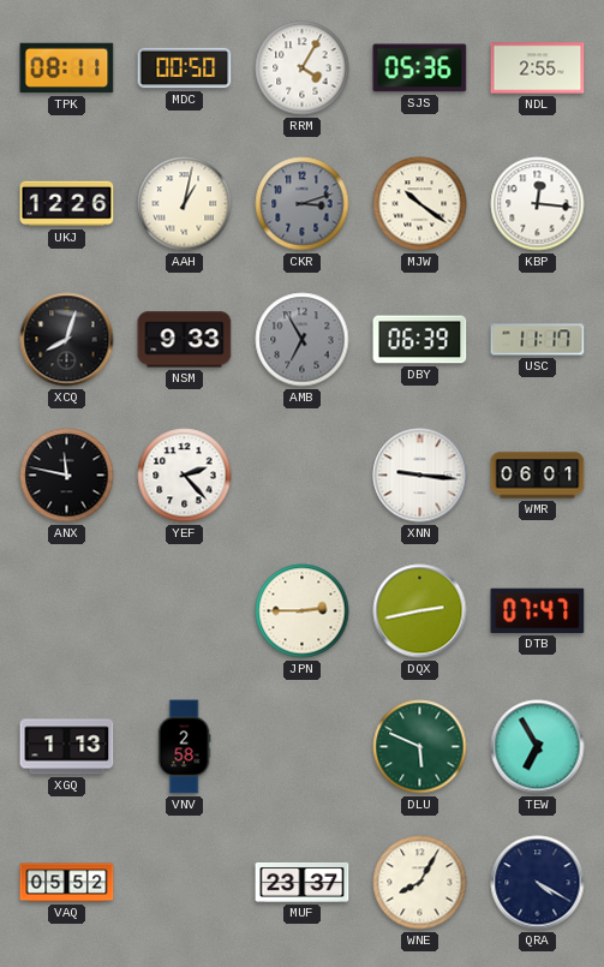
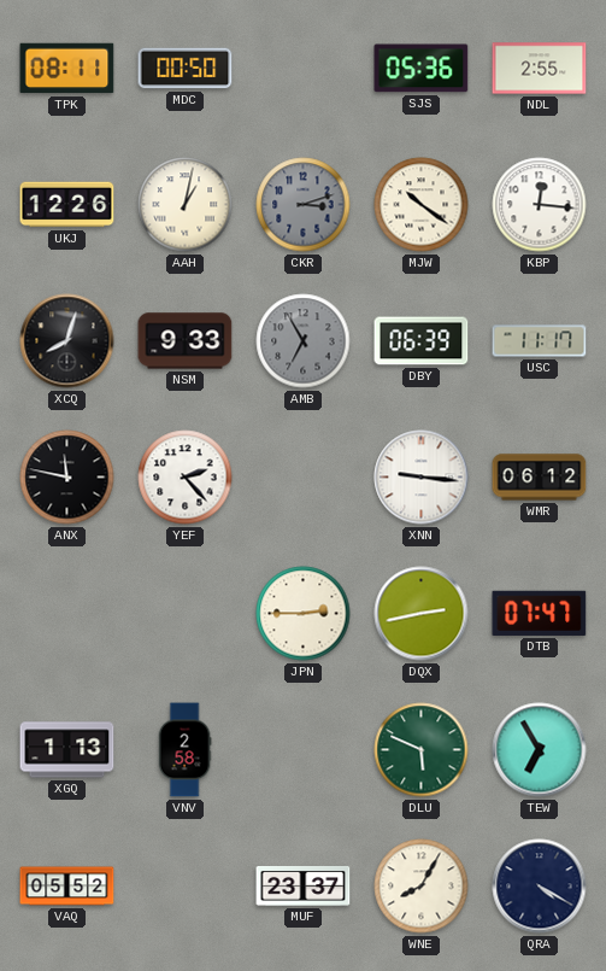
RRM: 4:05 -> none
WMR: 06:01 -> 06:12
